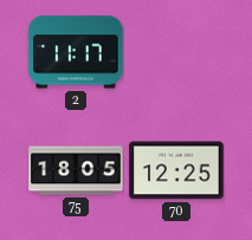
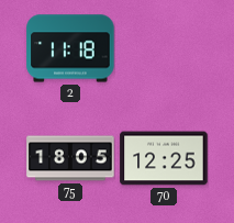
2: 11:17 -> 11:18
